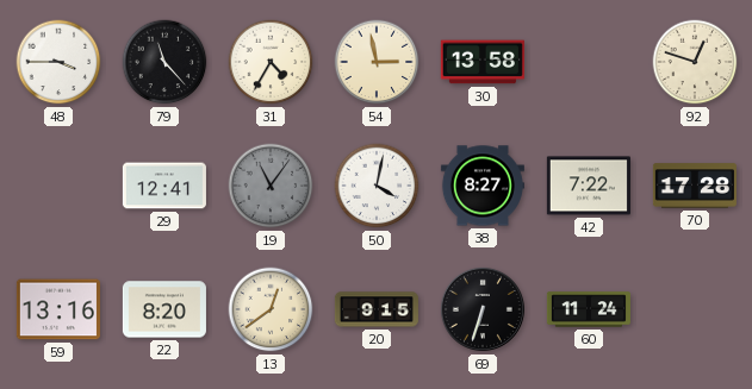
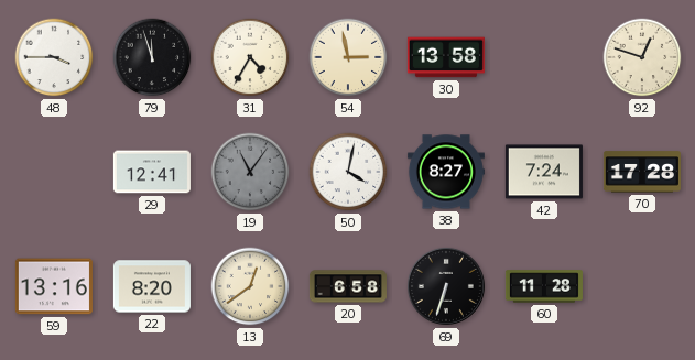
79: 11:23 -> 11:57
42: 7:22 -> 7:24
20: 9:15 -> 6:58
60: 11:24 -> 11:28
